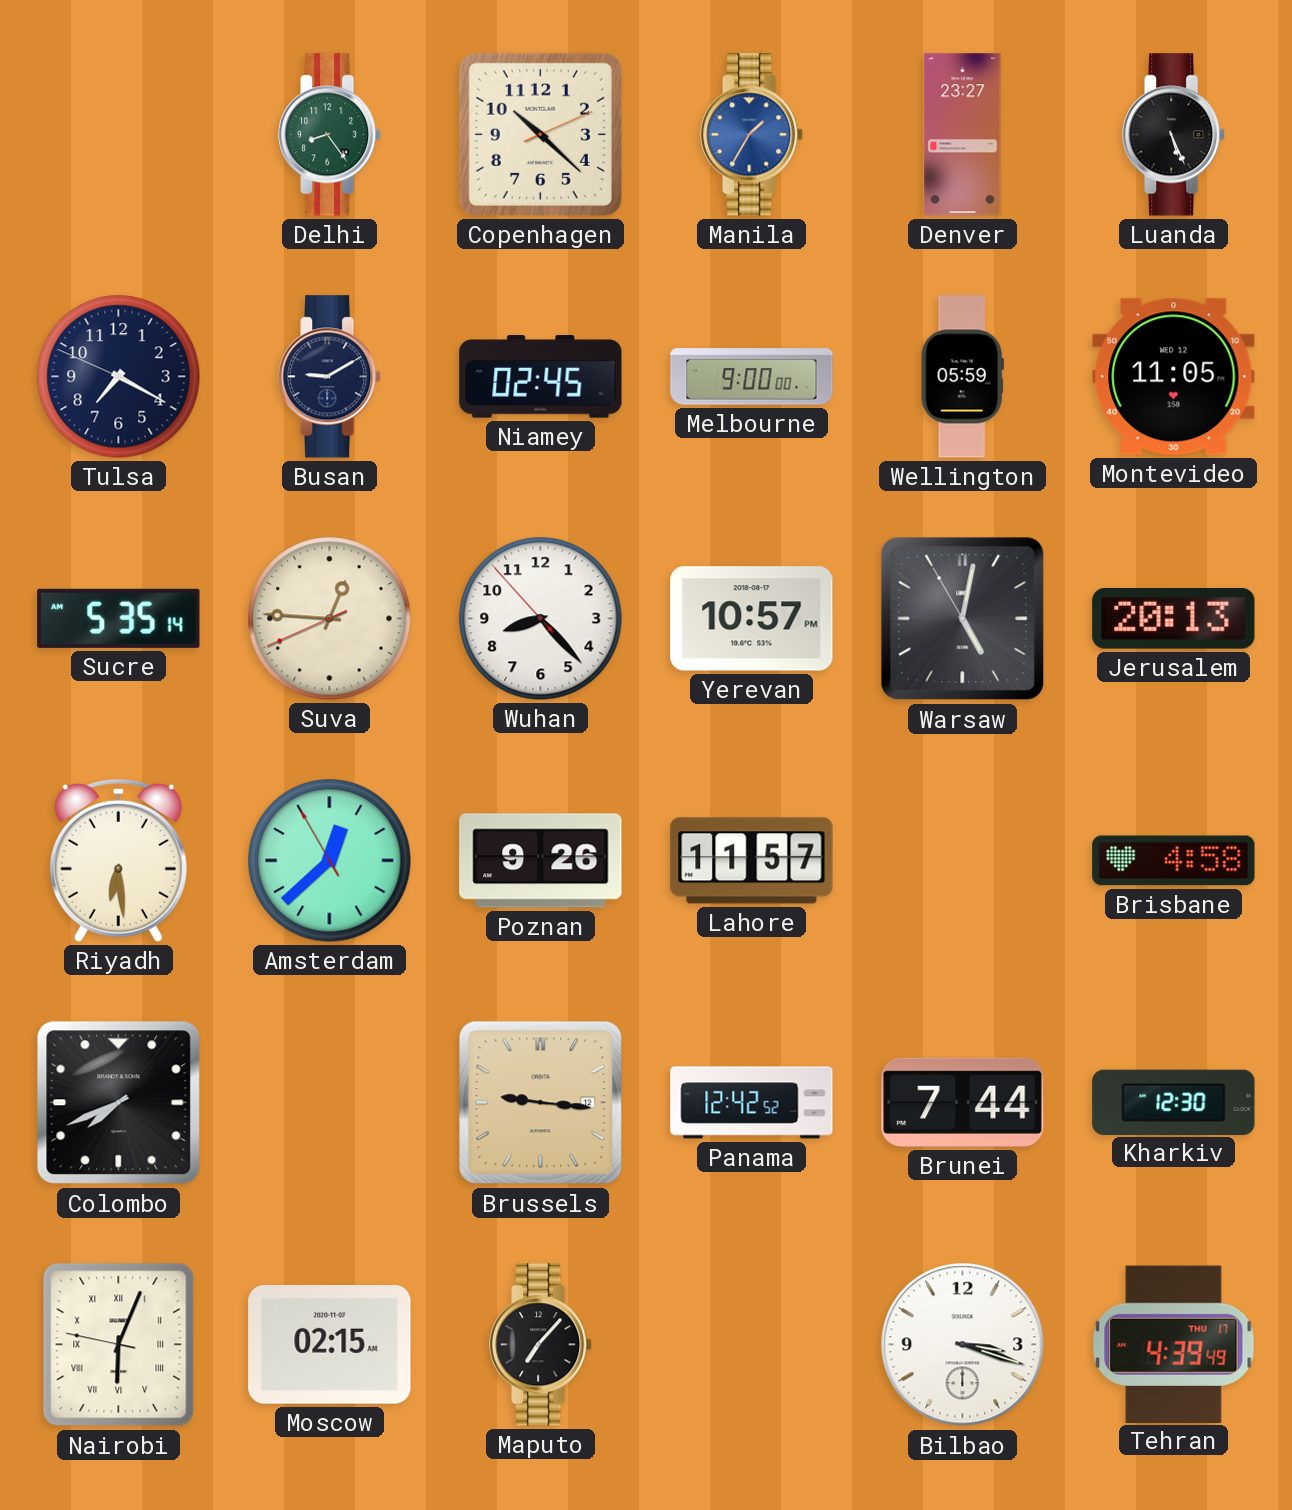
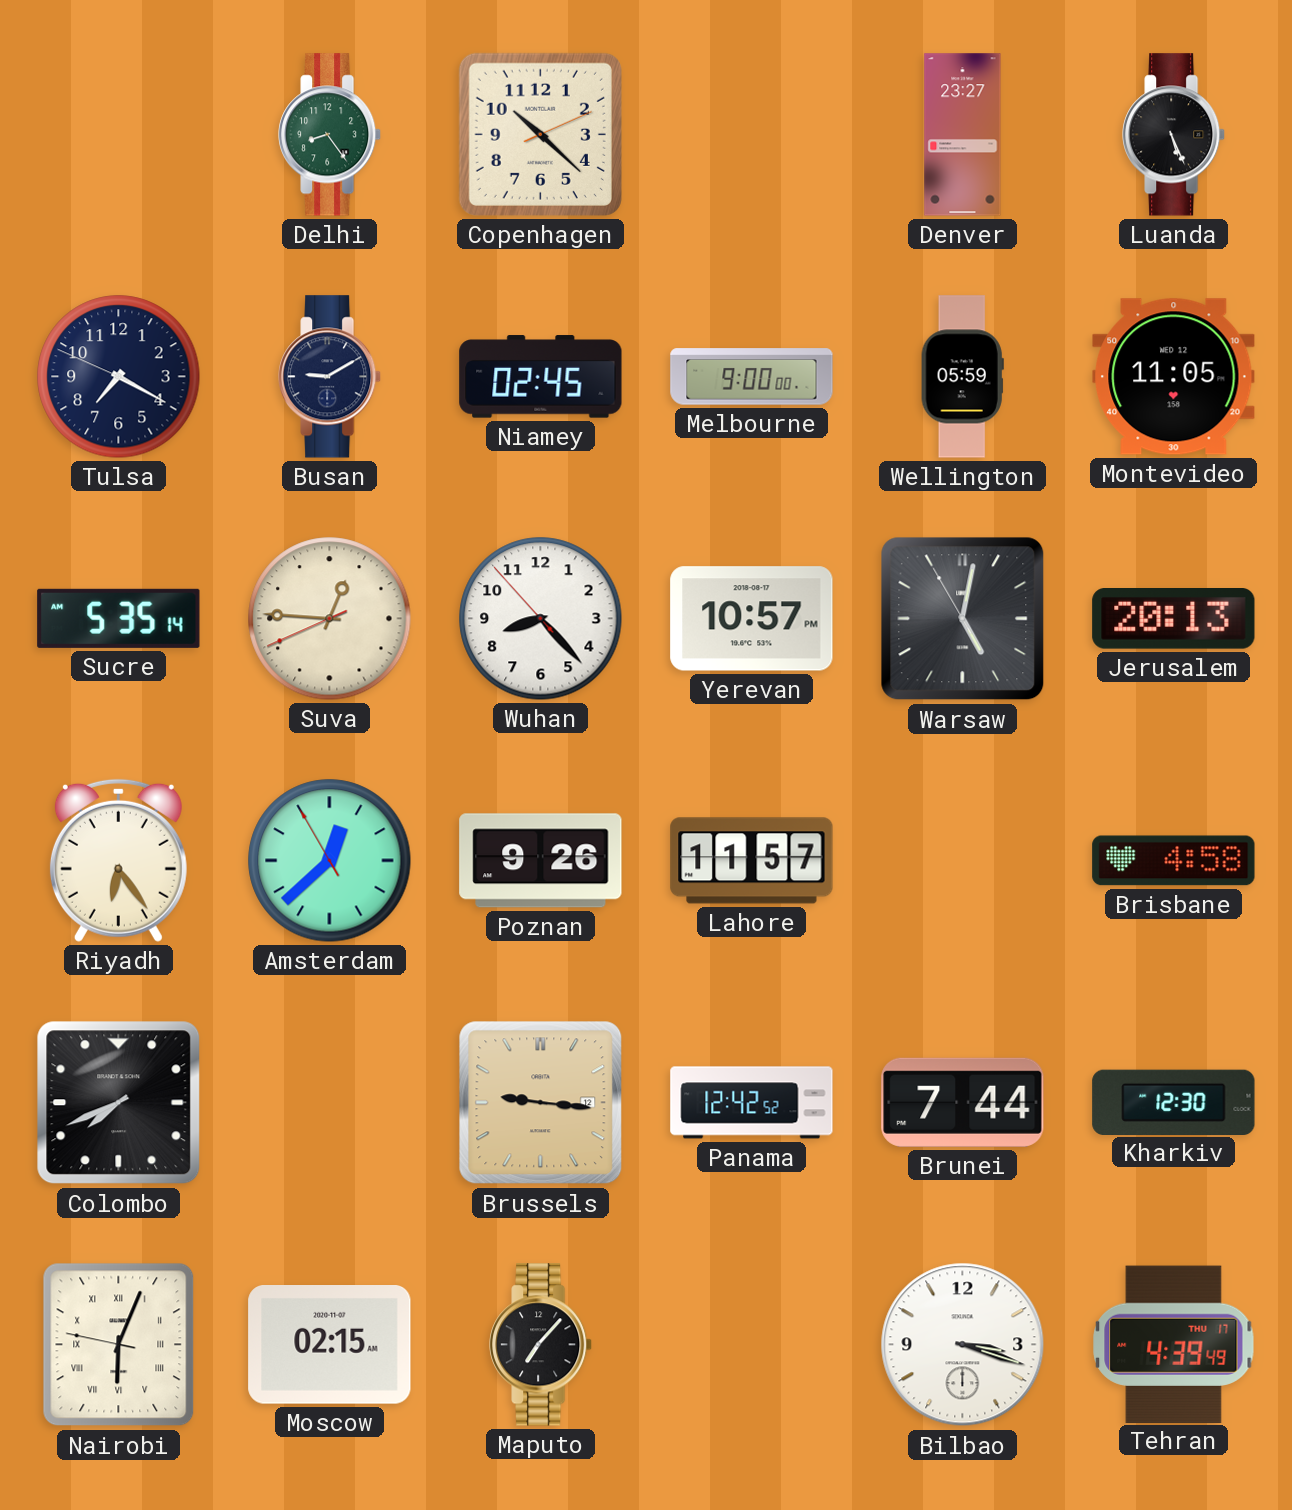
Manila: 1:35 -> none
Riyadh: 6:29 -> 6:24
